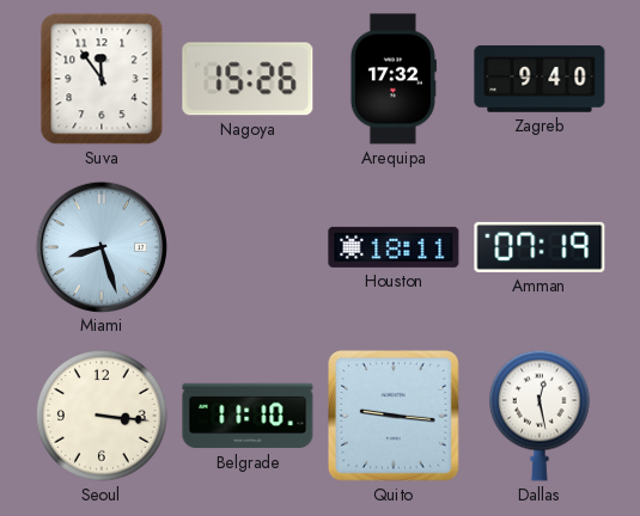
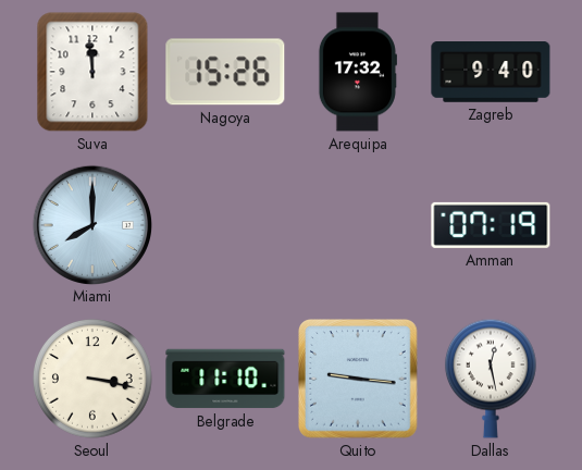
Suva: 11:54 -> 11:59
Miami: 8:27 -> 8:00
Houston: 18:11 -> none
Seoul: 3:16 -> 3:17
